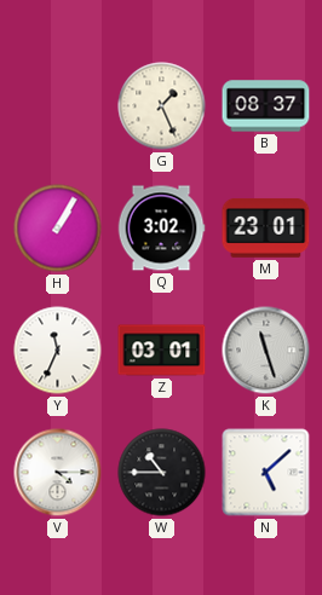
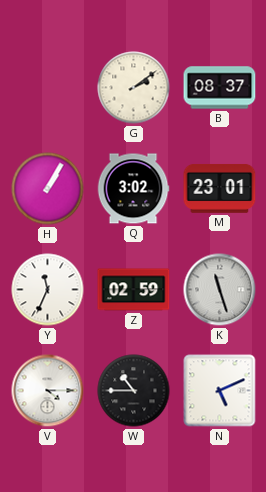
G: 1:26 -> 2:09
Z: 03:01 -> 02:59
N: 5:08 -> 5:11
